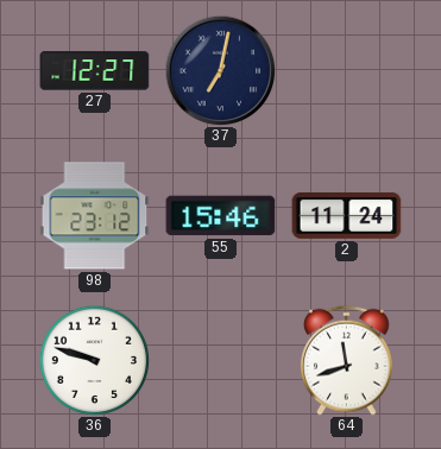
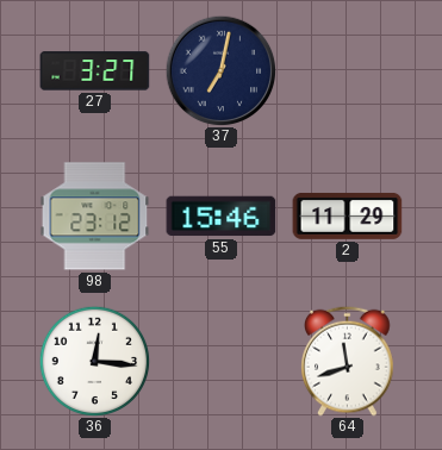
27: 12:27 -> 3:27
2: 11:24 -> 11:29
36: 9:48 -> 12:16
